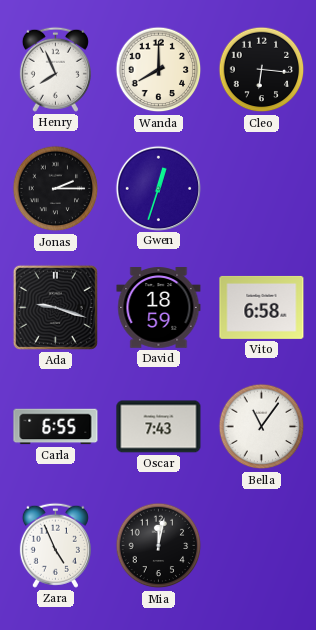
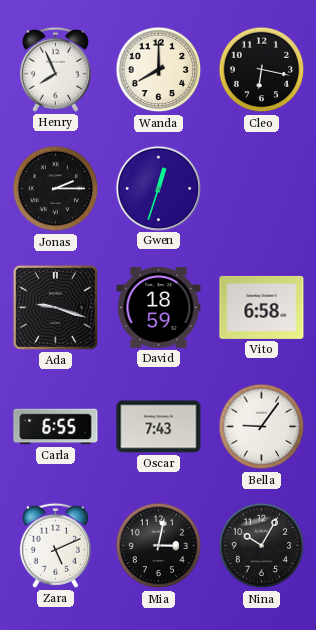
Cleo: 6:16 -> 6:17
Bella: 11:06 -> 9:06
Zara: 4:56 -> 5:11
Mia: 12:02 -> 3:02
Nina: none -> 10:05
